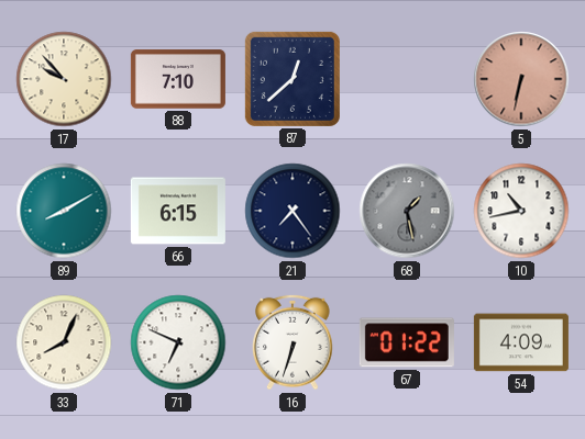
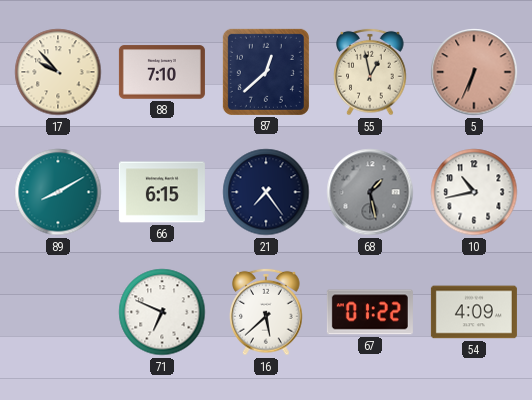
55: none -> 12:58
5: 6:32 -> 6:34
33: 8:04 -> none
16: 6:33 -> 5:38
